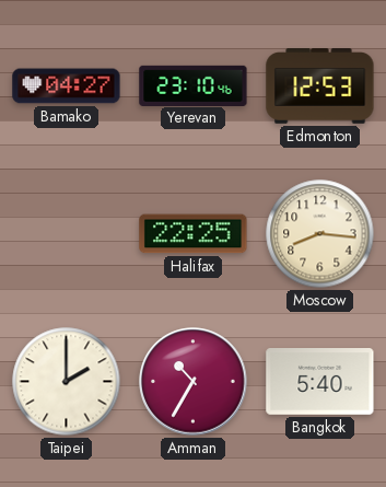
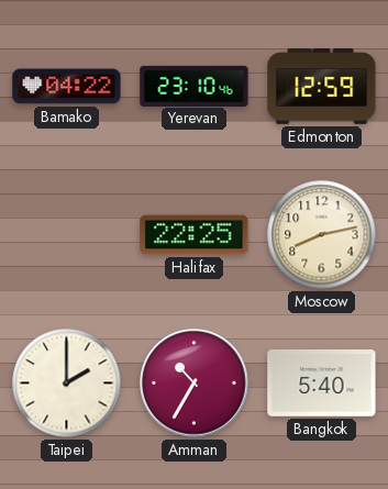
Bamako: 04:27 -> 04:22
Edmonton: 12:53 -> 12:59
Moscow: 8:16 -> 8:13
